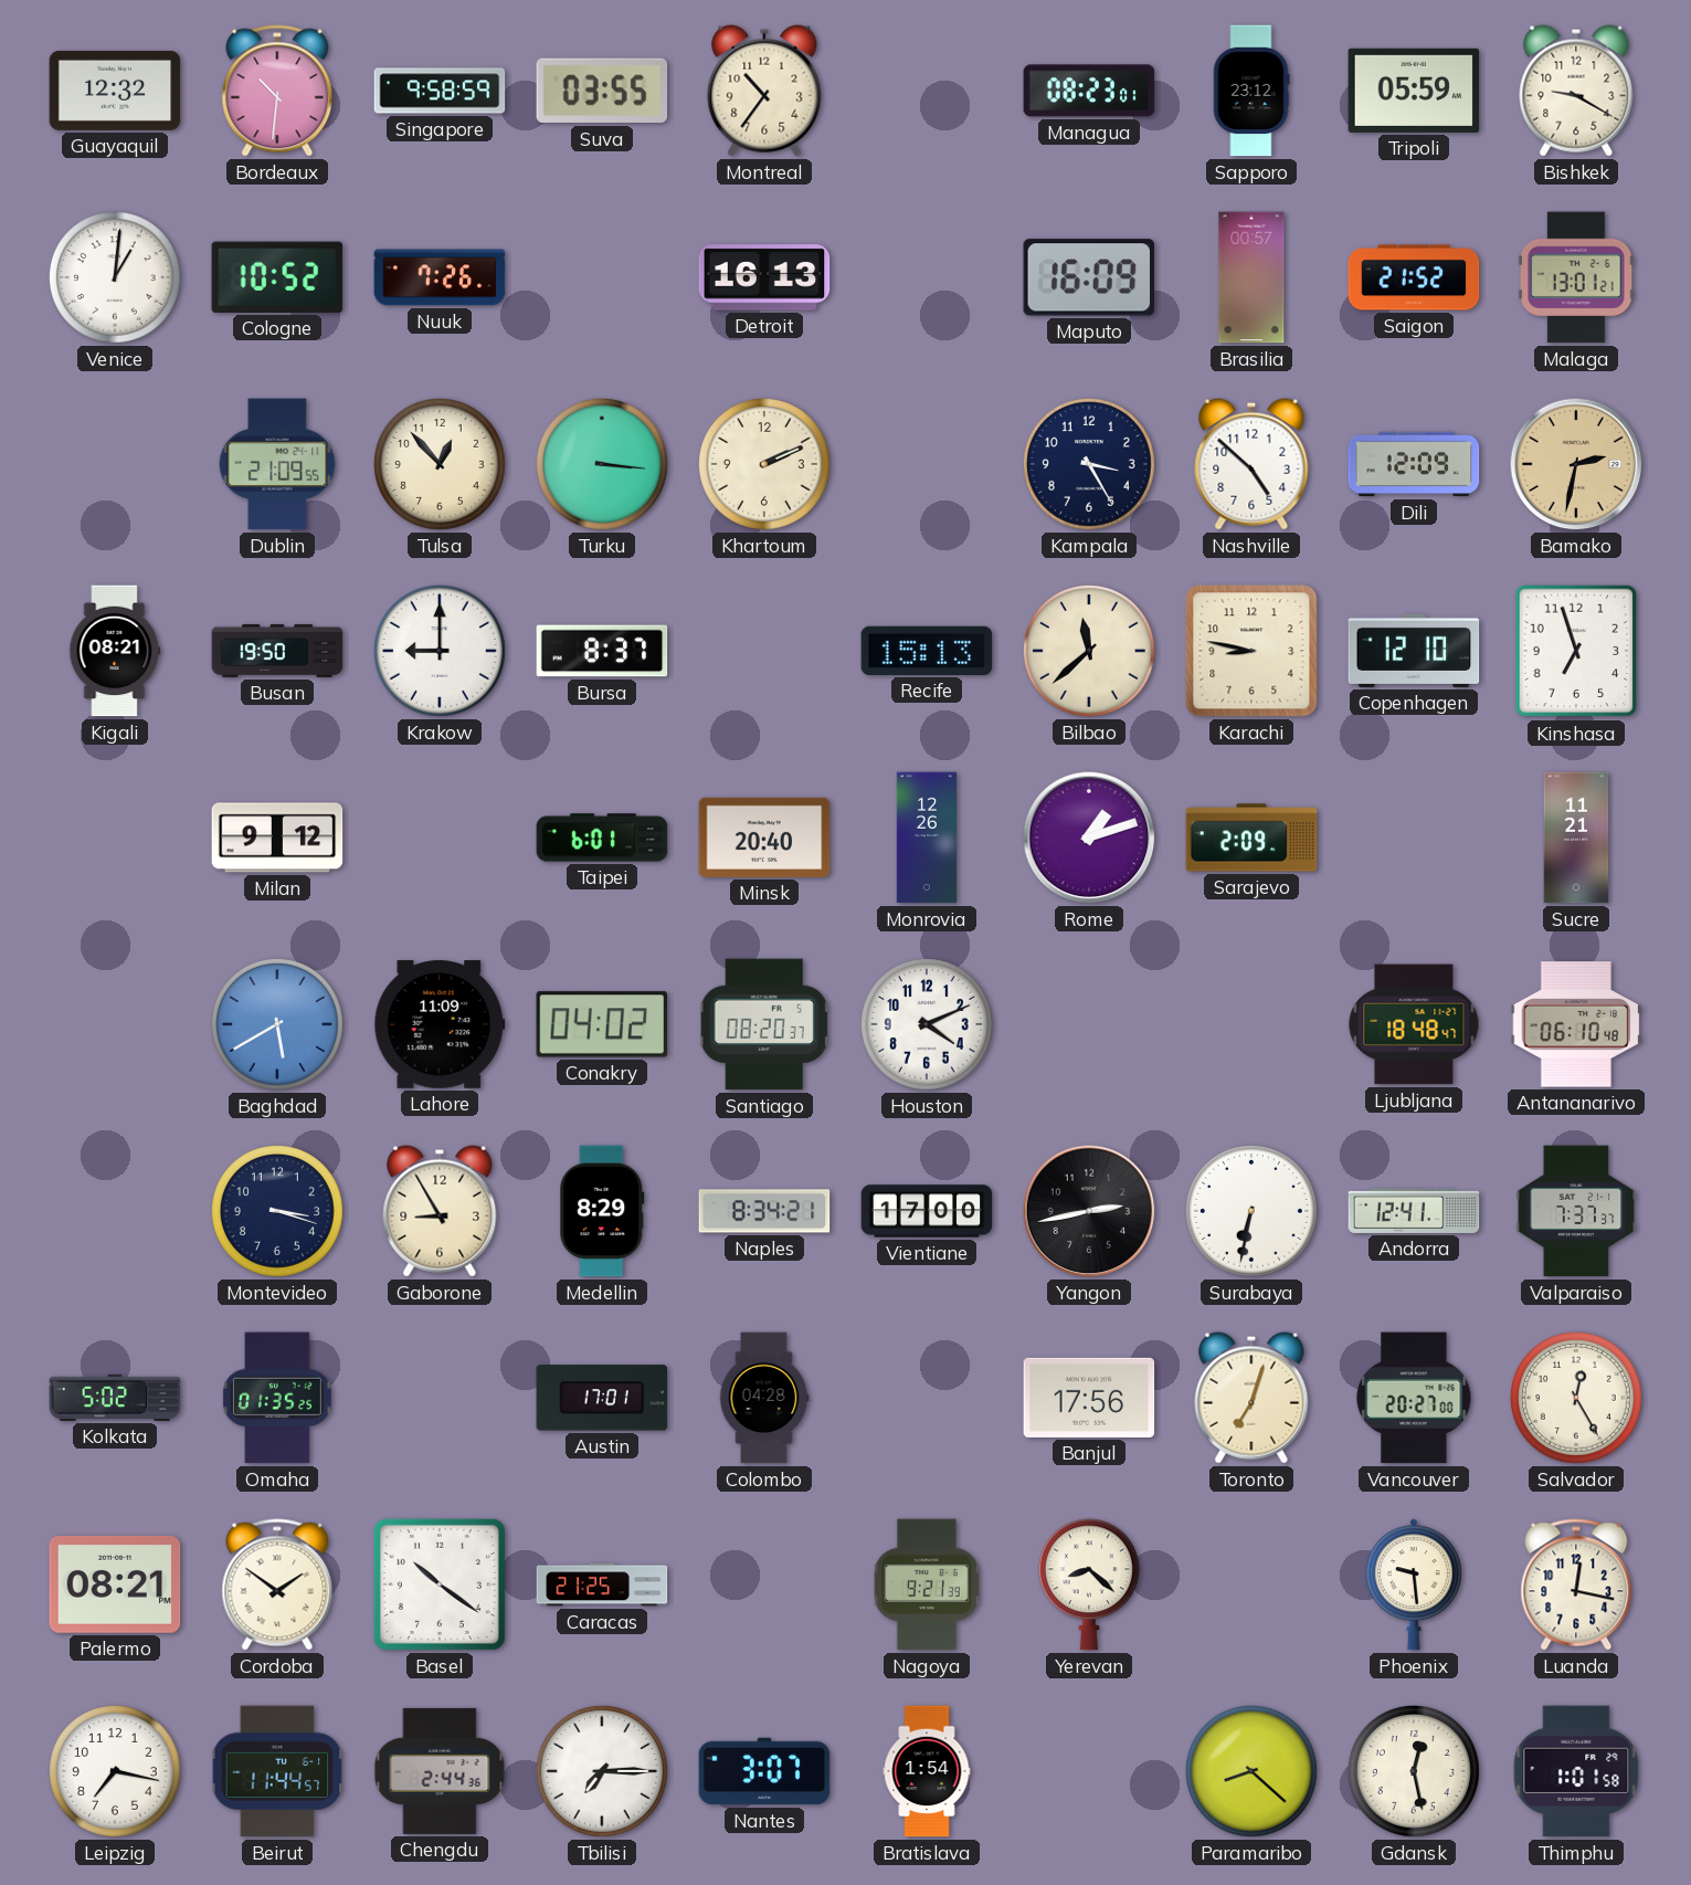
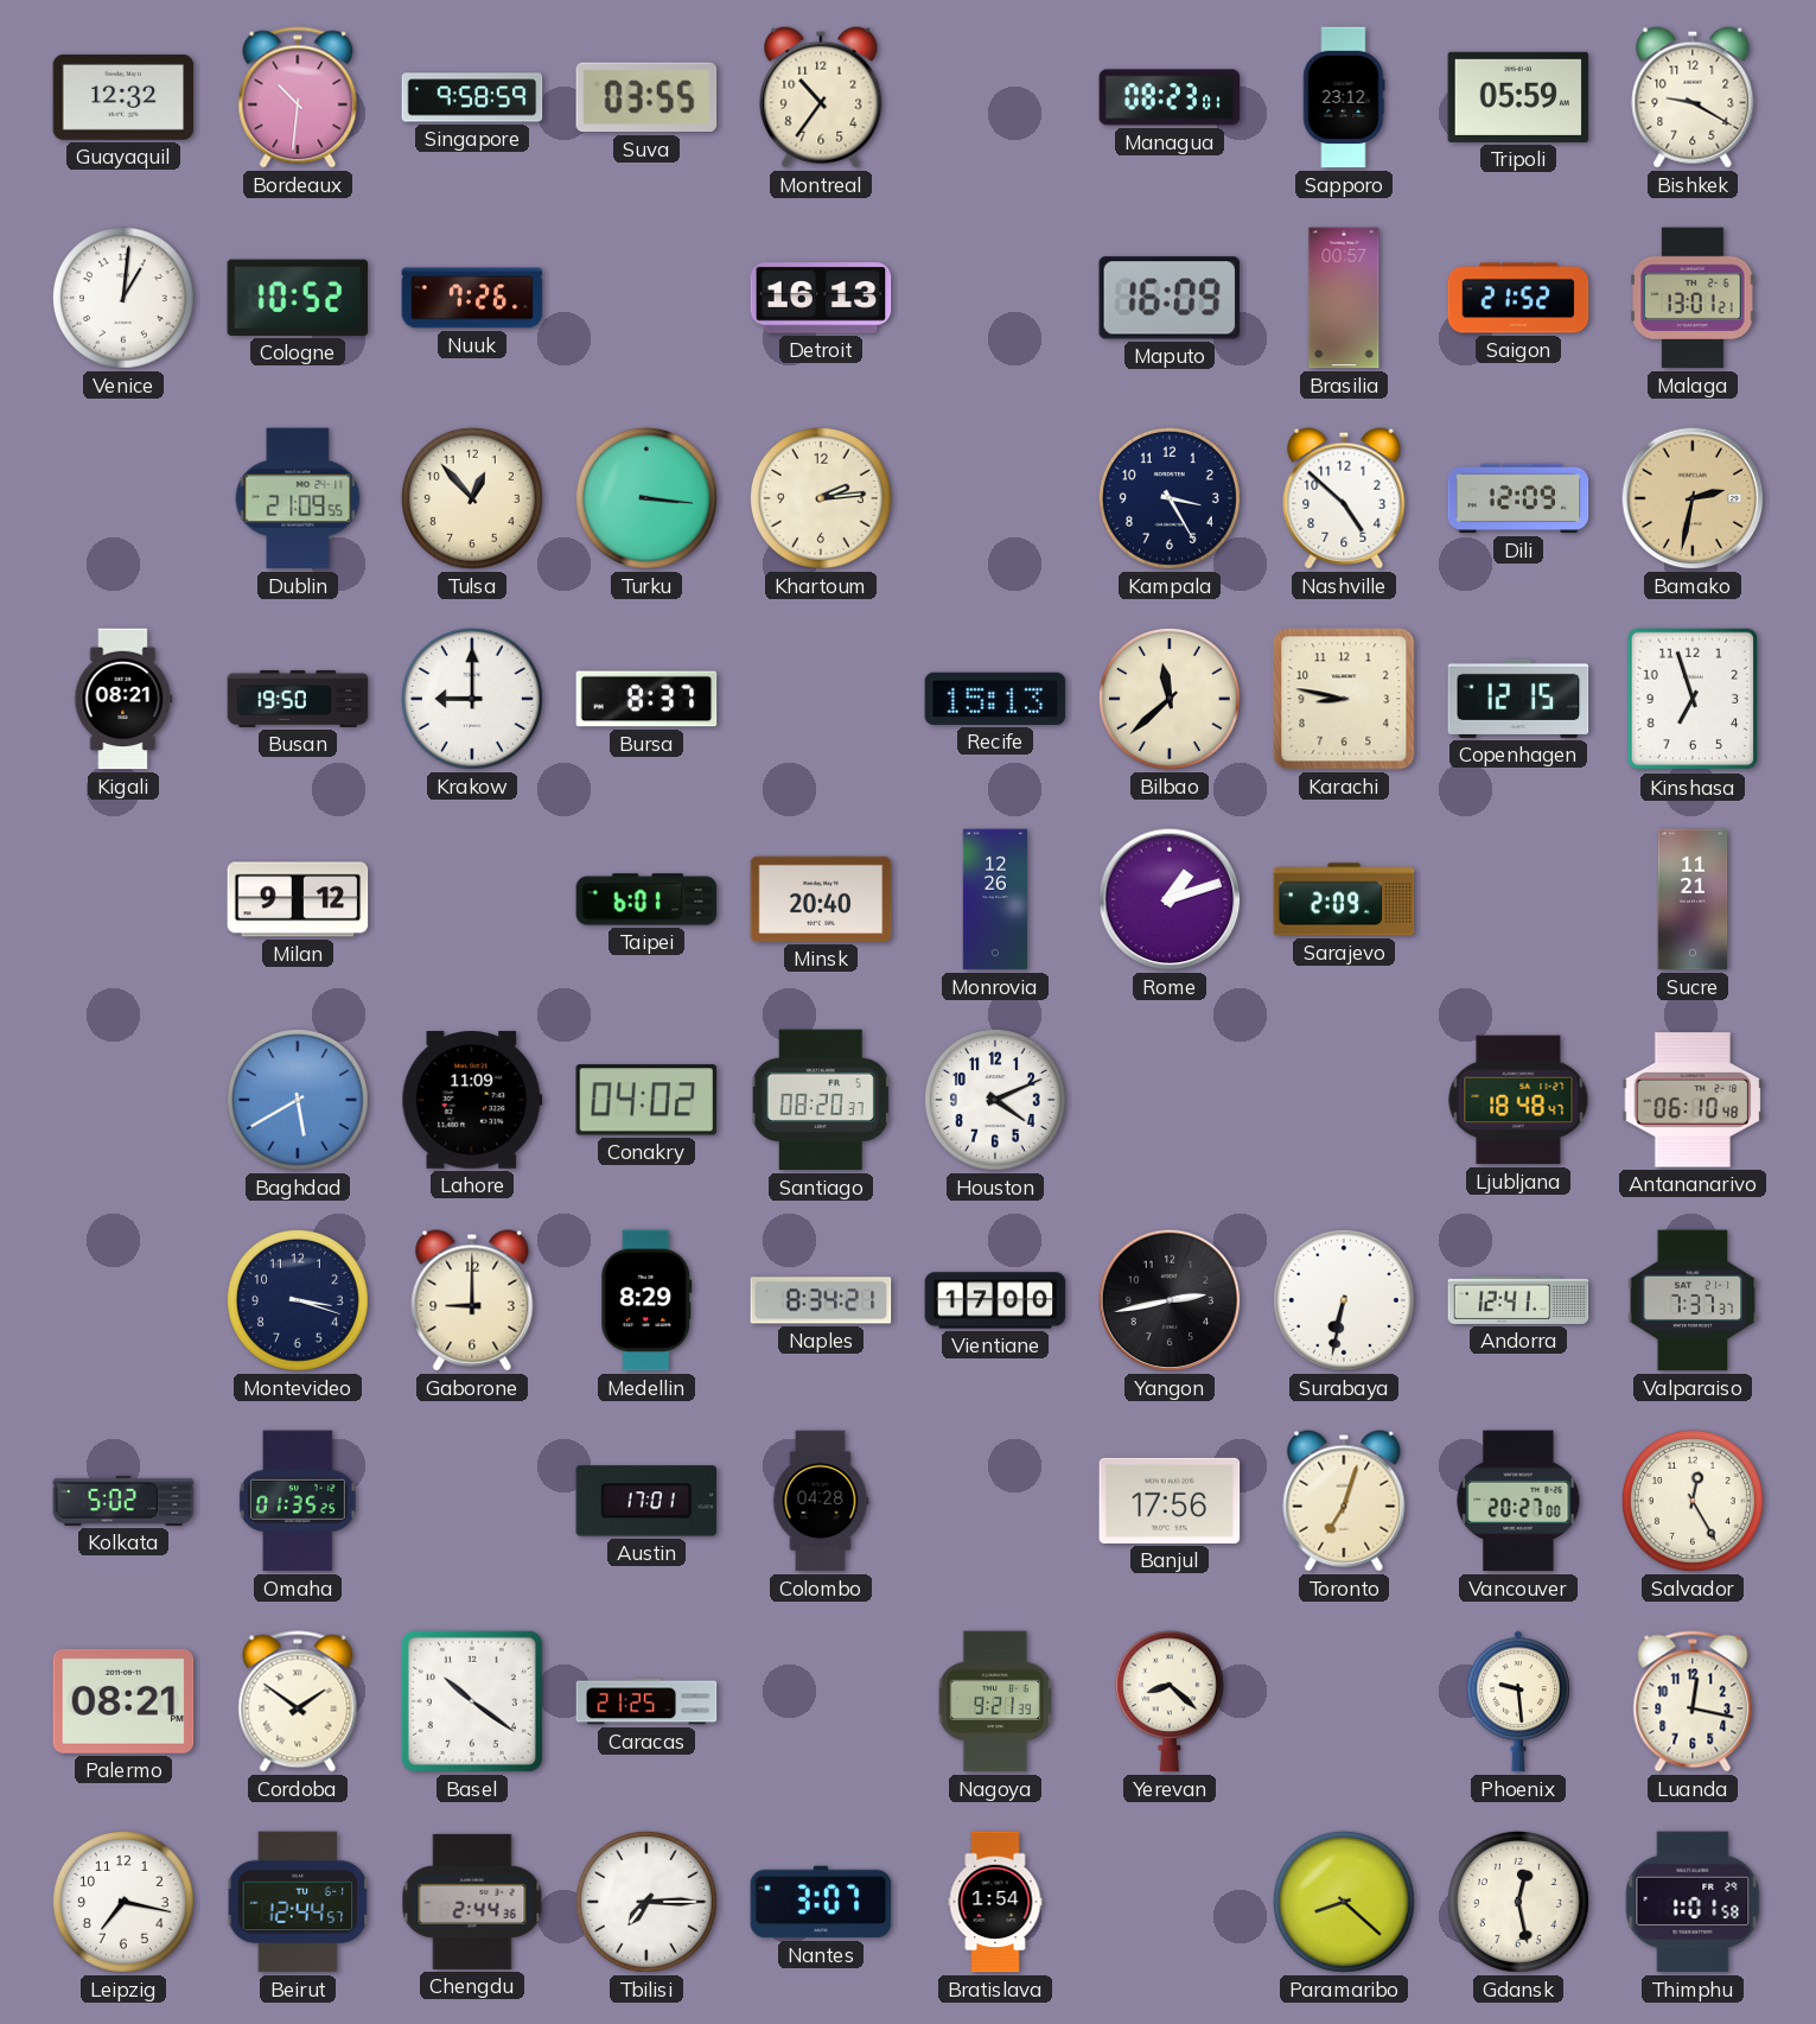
Khartoum: 2:11 -> 2:14
Copenhagen: 12:10 -> 12:15
Gaborone: 8:55 -> 9:00
Beirut: 11:44 -> 12:44
